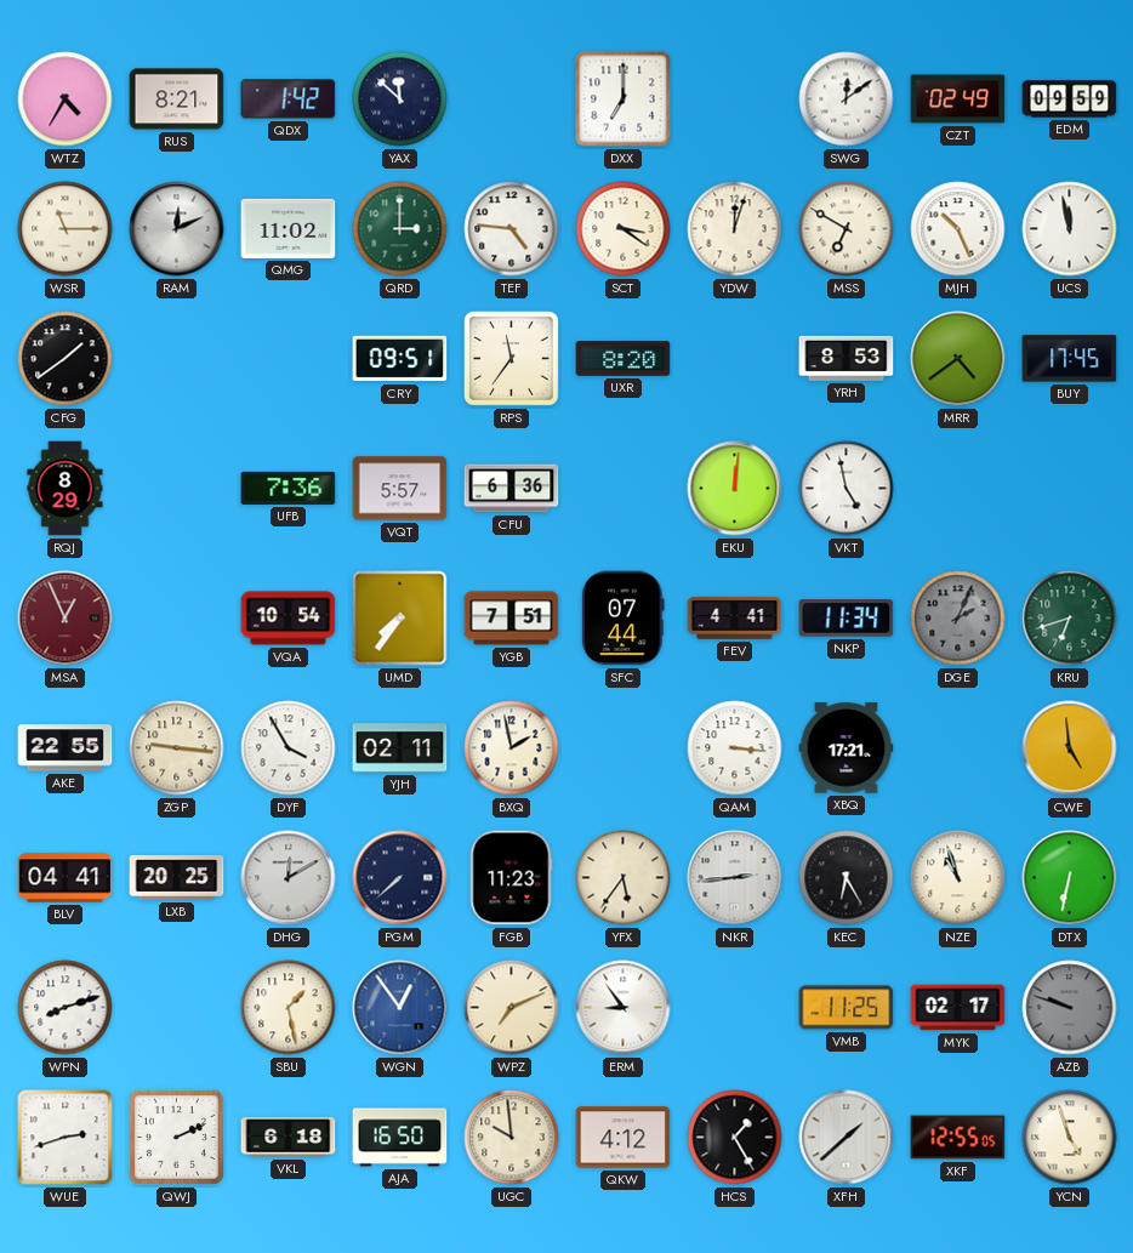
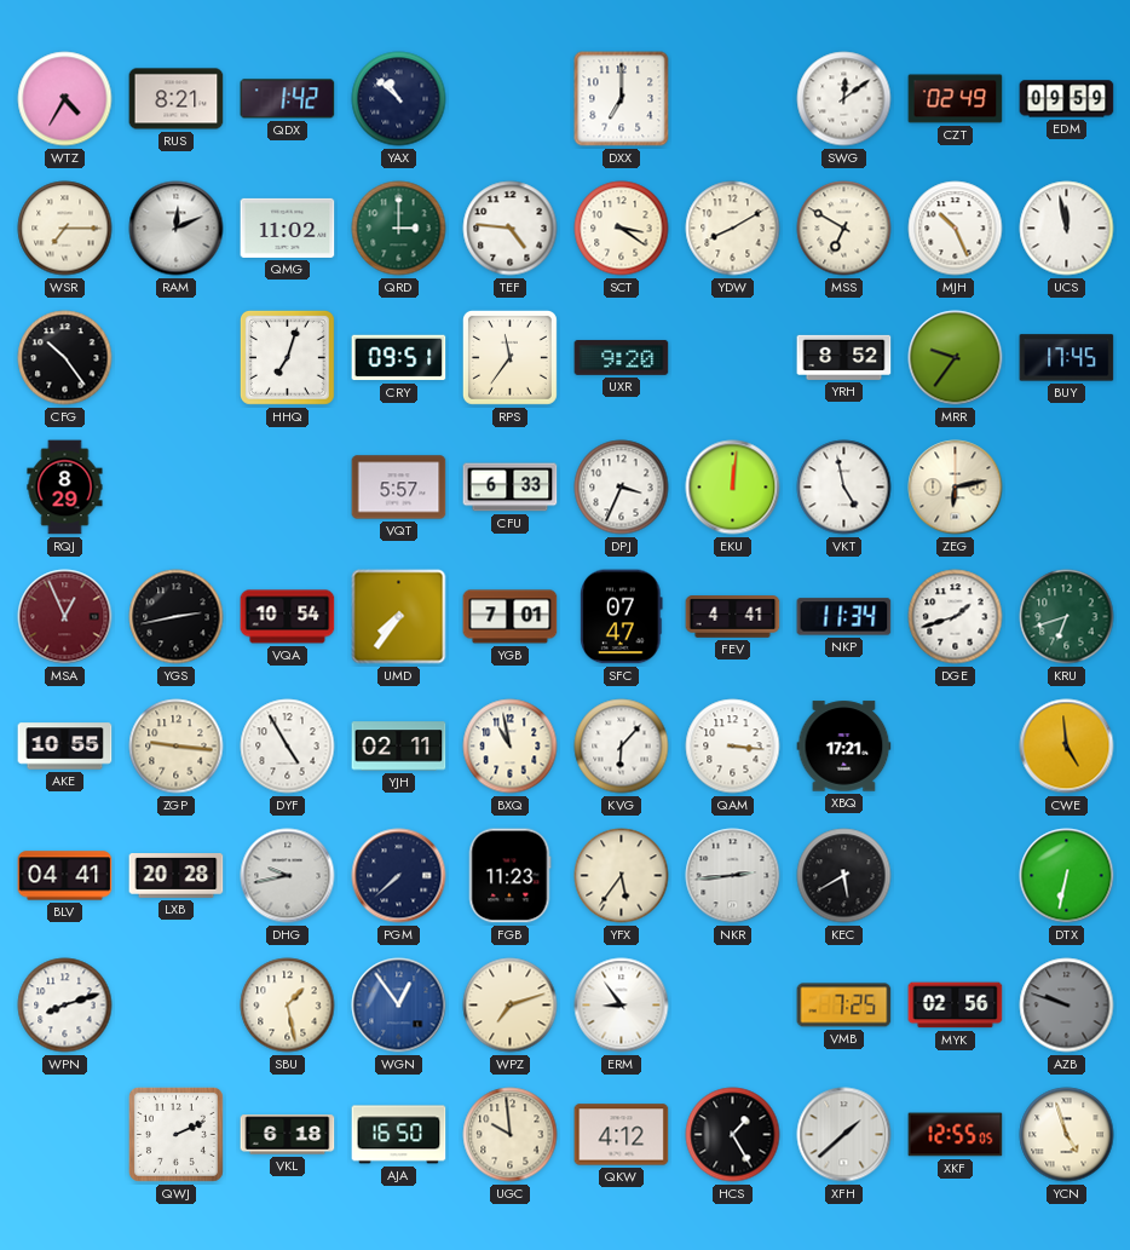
YAX: 11:52 -> 10:52
WSR: 11:15 -> 7:15
YDW: 12:03 -> 8:10
CFG: 1:39 -> 10:24
HHQ: none -> 7:03
UXR: 8:20 -> 9:20
YRH: 8:53 -> 8:52
MRR: 4:39 -> 9:36
UFB: 7:36 -> none
CFU: 6:36 -> 6:33
DPJ: none -> 3:34
ZEG: none -> 6:13
YGS: none -> 2:43
YGB: 7:51 -> 7:01
SFC: 07:44 -> 07:47
DGE: 2:04 -> 1:42
DGE dial: grey -> white
AKE: 22:55 -> 10:55
DYF: 3:55 -> 4:55
BXQ: 1:58 -> 10:58
KVG: none -> 6:07
LXB: 20:25 -> 20:28
DHG: 12:10 -> 9:43
KEC: 6:25 -> 5:40
NZE: 10:57 -> none
WPZ: 7:11 -> 7:12
VMB: 11:25 -> 7:25
MYK: 02:17 -> 02:56
WUE: 2:42 -> none
